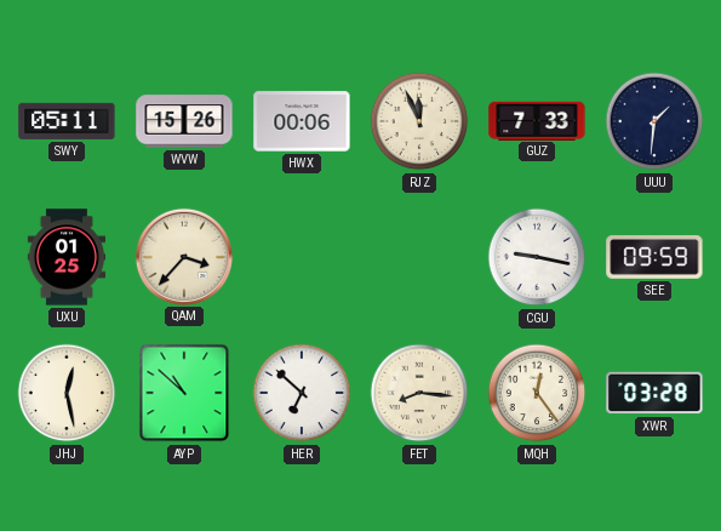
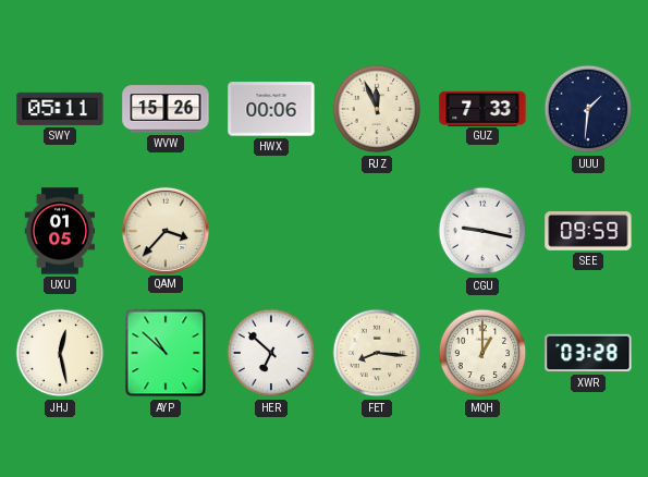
UXU: 01:25 -> 01:05
MQH: 12:24 -> 1:00
